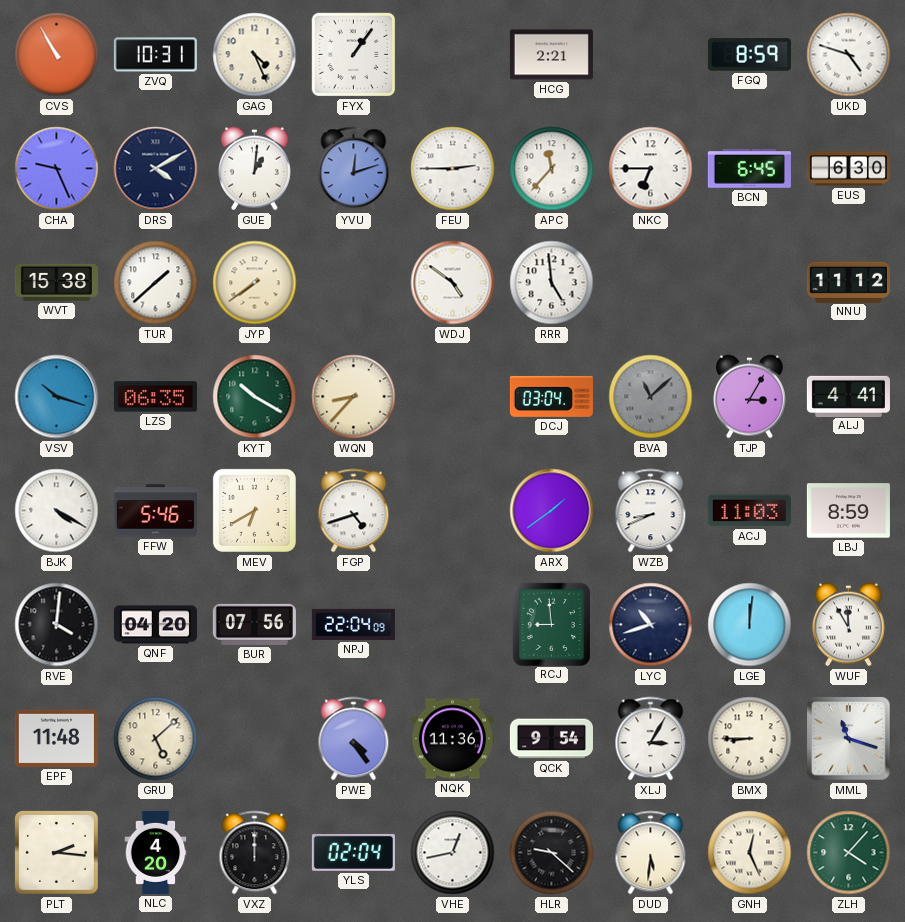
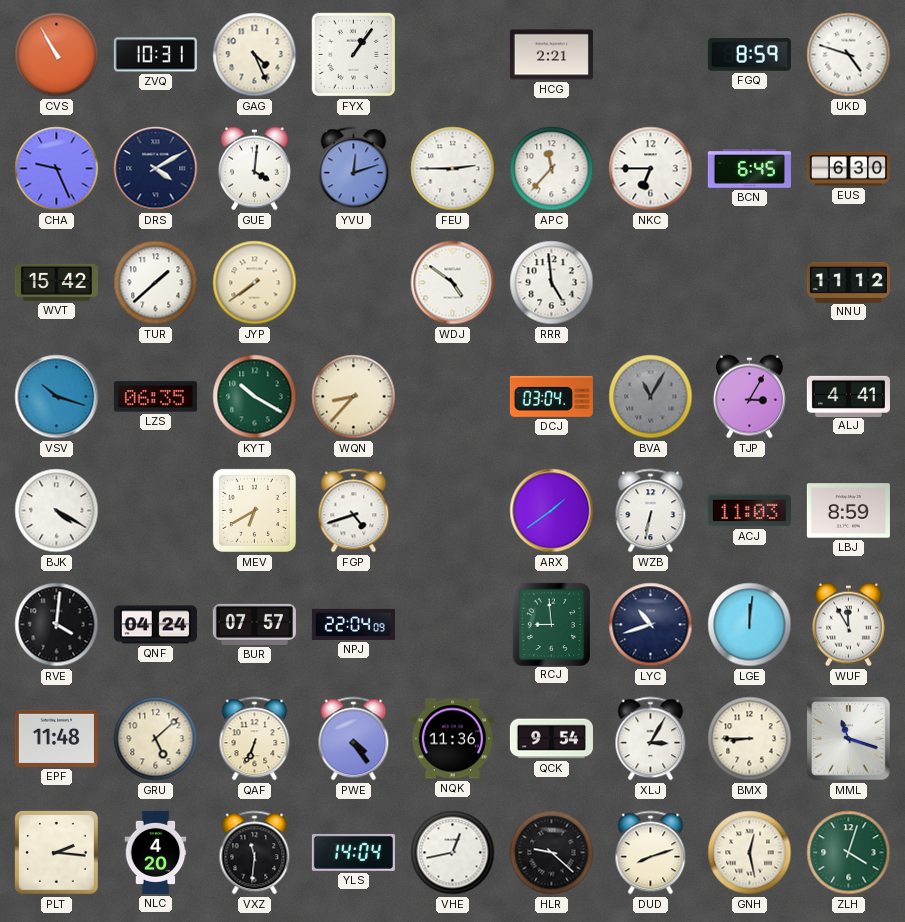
GUE: 1:01 -> 4:01
WVT: 15:38 -> 15:42
BVA: 11:08 -> 11:05
FFW: 5:46 -> none
WZB: 8:41 -> 6:32
QNF: 04:20 -> 04:24
BUR: 07:56 -> 07:57
QAF: none -> 6:34
VXZ: 12:00 -> 11:31
YLS: 02:04 -> 14:04
DUD: 5:31 -> 8:12
GNH: 12:26 -> 12:28
ZLH: 4:07 -> 4:03
